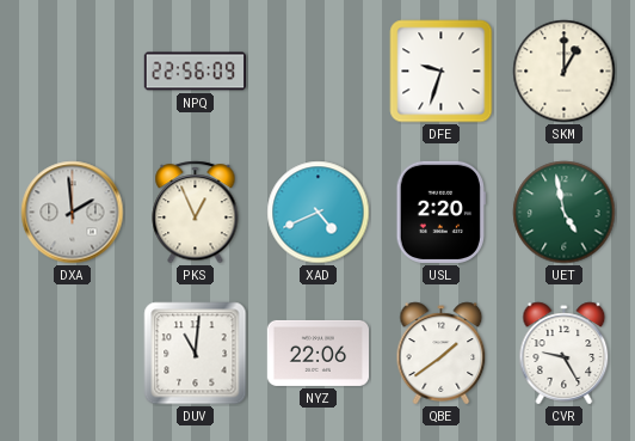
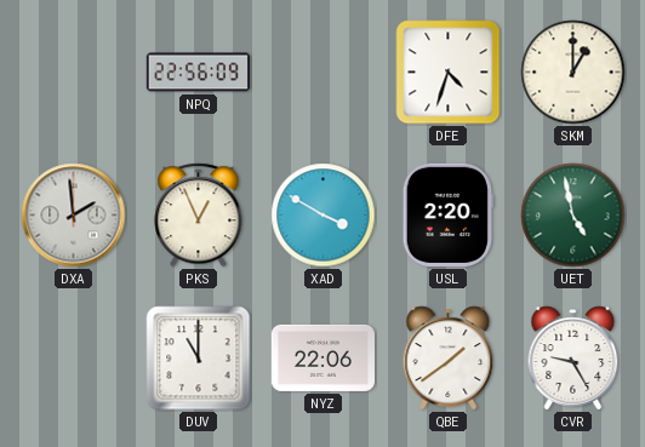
DFE: 9:33 -> 4:33
XAD: 4:41 -> 3:50
DUV: 11:01 -> 11:00
